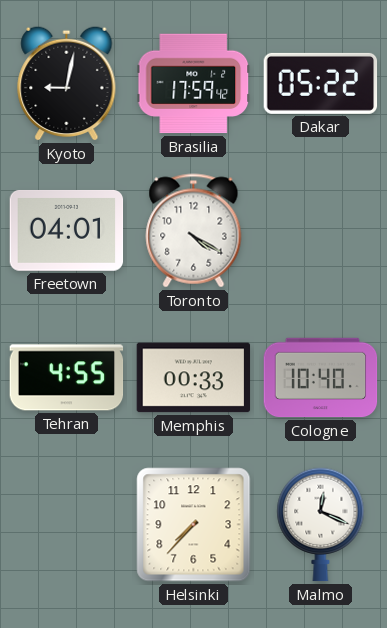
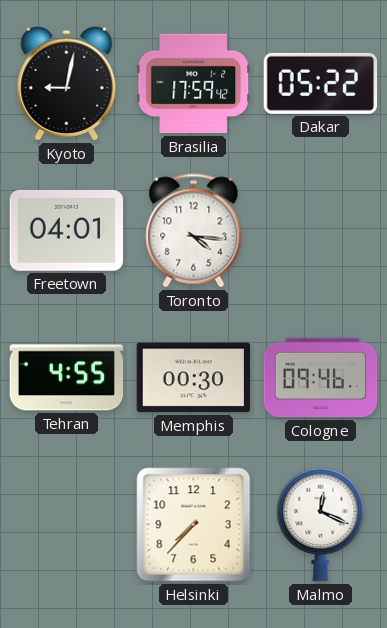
Toronto: 4:20 -> 4:16
Memphis: 00:33 -> 00:30
Cologne: 10:40 -> 09:46
